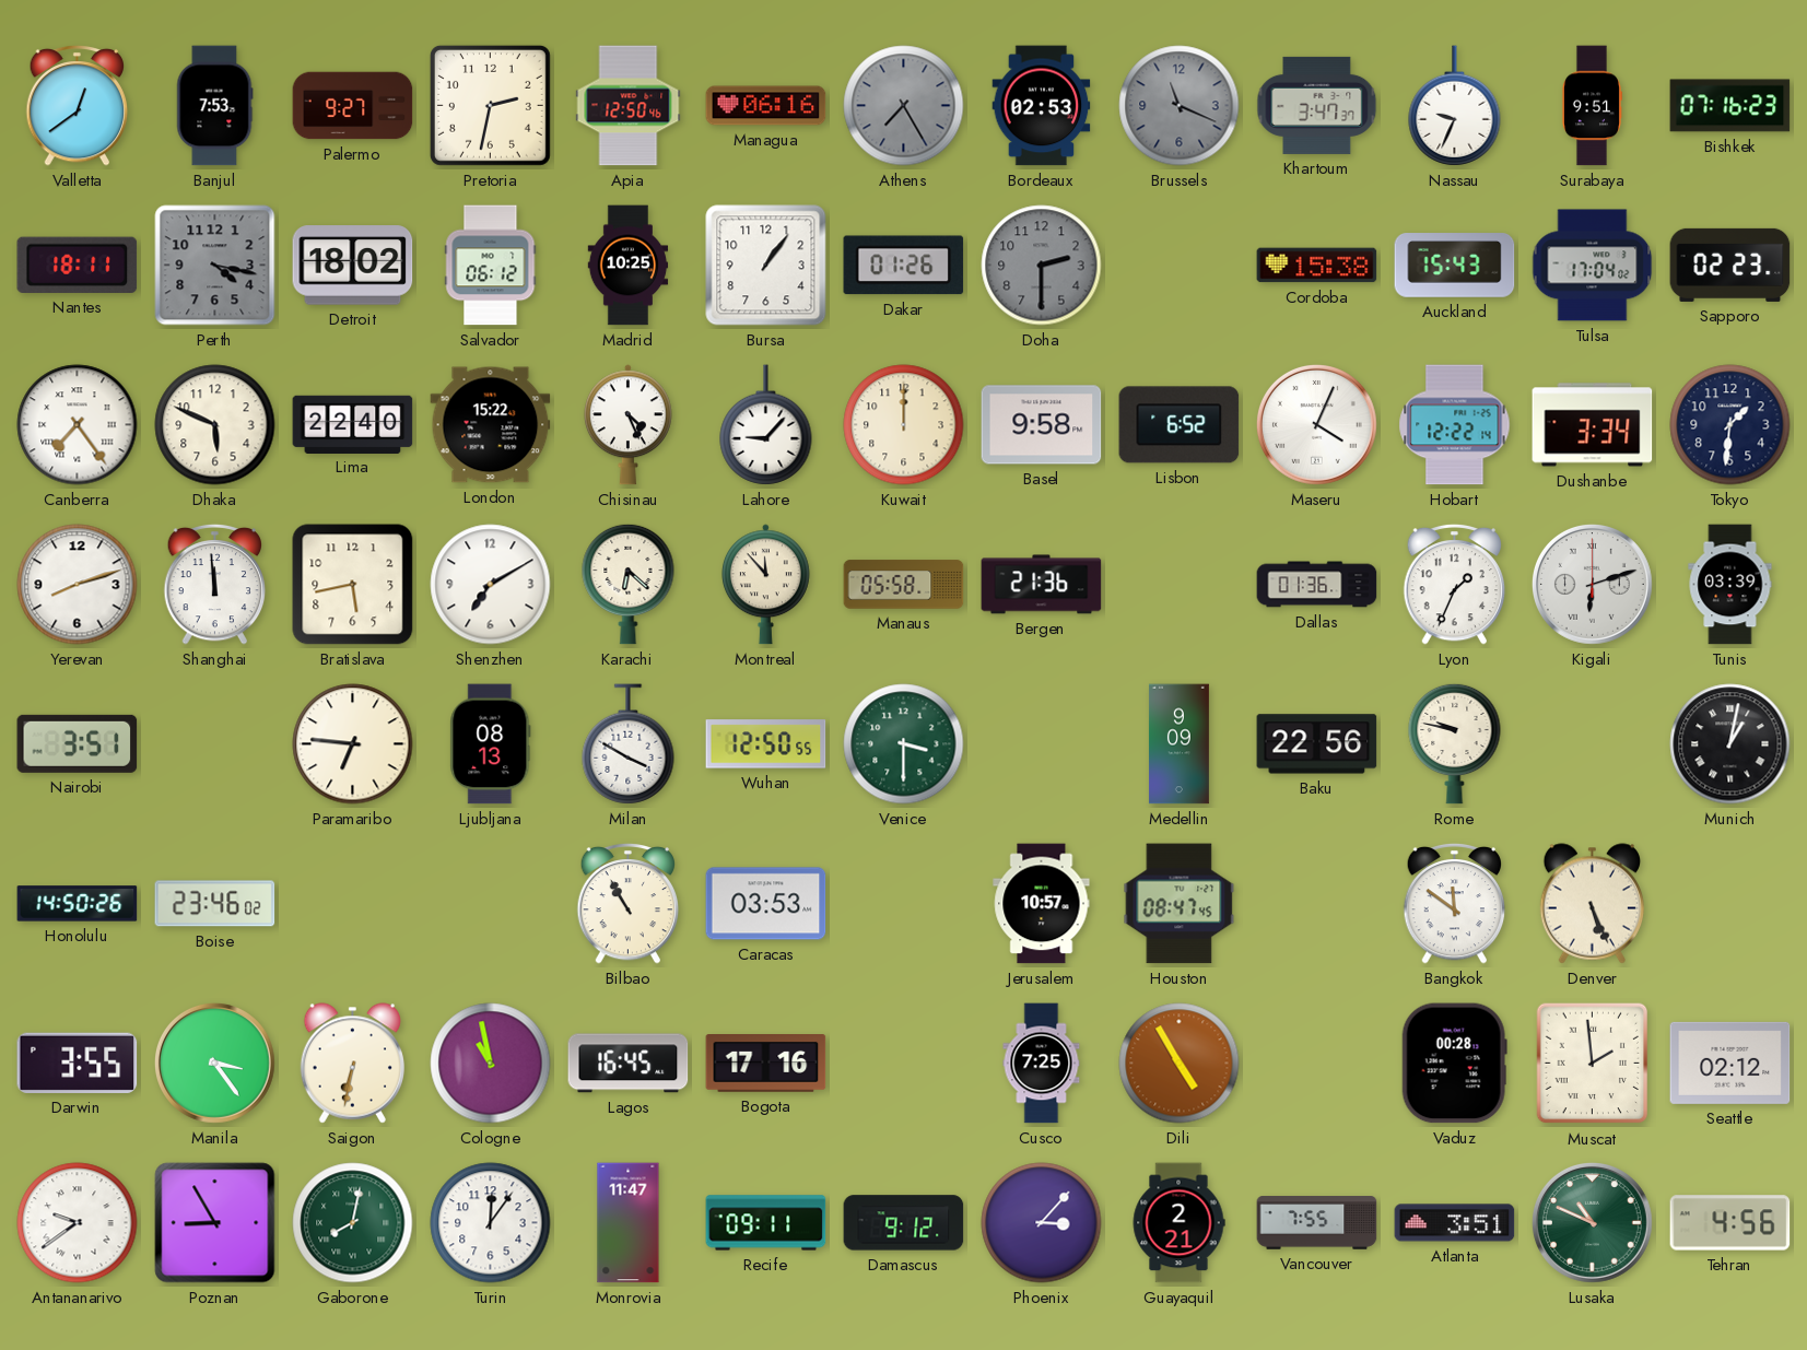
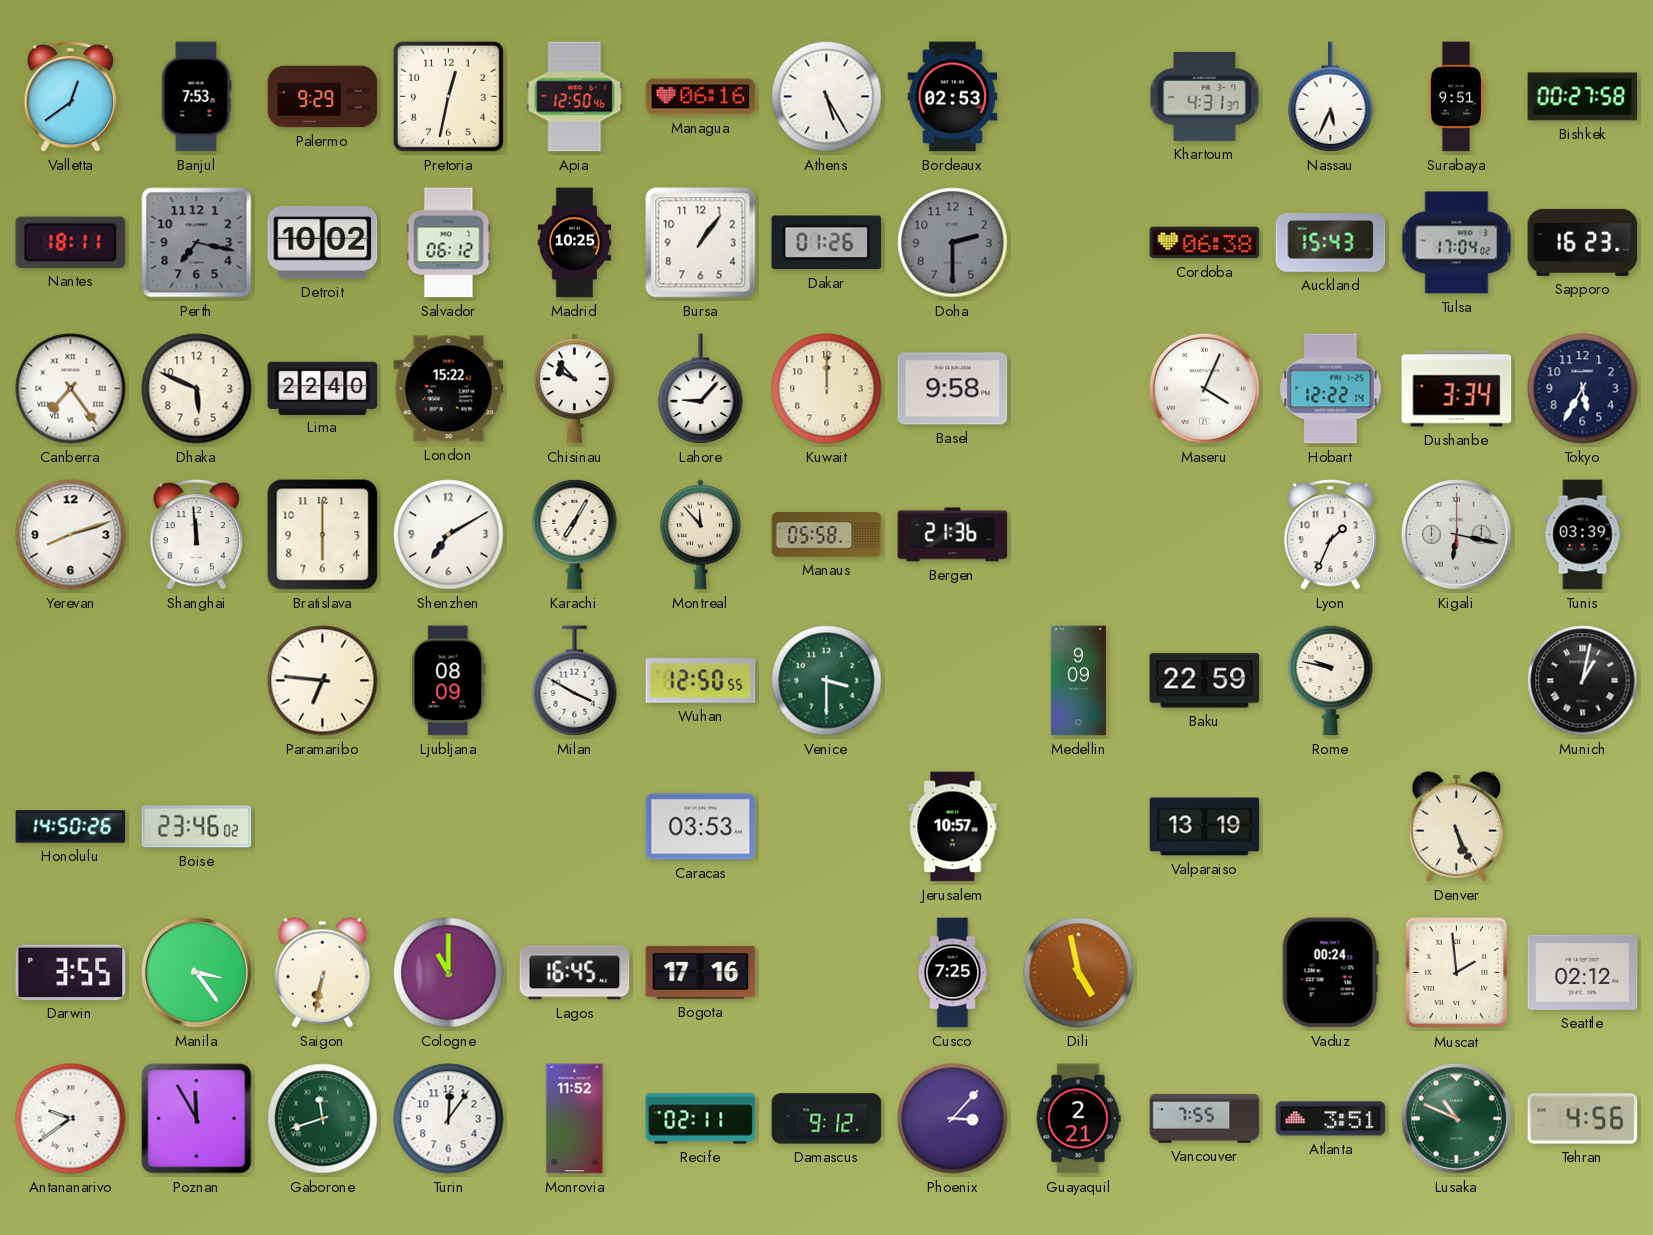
Palermo: 9:27 -> 9:29
Pretoria: 2:32 -> 12:32
Athens: 7:25 -> 5:25
Athens dial: grey -> white
Brussels: 11:19 -> none
Khartoum: 3:47 -> 4:31
Nassau: 9:34 -> 5:34
Bishkek: 07:16 -> 00:27
Perth: 4:17 -> 7:17
Detroit: 18:02 -> 10:02
Cordoba: 15:38 -> 06:38
Sapporo: 02:23 -> 16:23
Chisinau: 4:26 -> 9:53
Lisbon: 6:52 -> none
Tokyo: 1:31 -> 5:35
Bratislava: 5:43 -> 6:00
Karachi: 6:22 -> 7:05
Dallas: 01:36 -> none
Kigali: 6:12 -> 6:17
Nairobi: 3:51 -> none
Ljubljana: 08:13 -> 08:09
Baku: 22:56 -> 22:59
Bilbao: 10:55 -> none
Houston: 08:47 -> none
Valparaiso: none -> 13:19
Bangkok: 11:51 -> none
Cologne: 10:58 -> 11:00
Dili: 4:55 -> 4:58
Vaduz: 00:28 -> 00:24
Poznan: 8:55 -> 11:55
Gaborone: 8:02 -> 11:42
Monrovia: 11:47 -> 11:52
Recife: 09:11 -> 02:11
